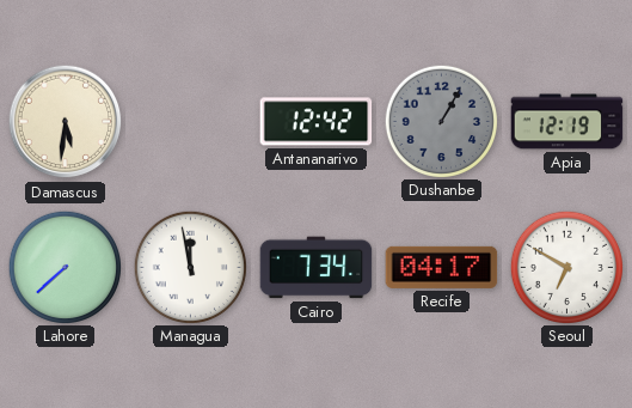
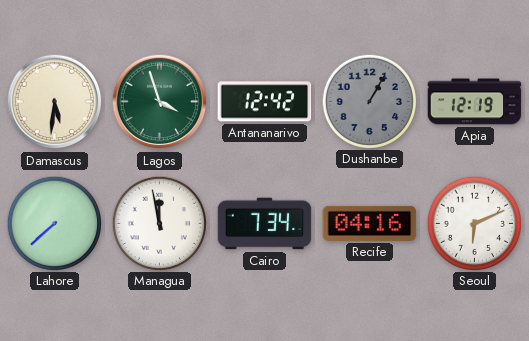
Lagos: none -> 3:57
Recife: 04:17 -> 04:16
Seoul: 6:50 -> 6:11
